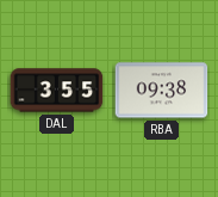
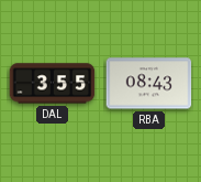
RBA: 09:38 -> 08:43
